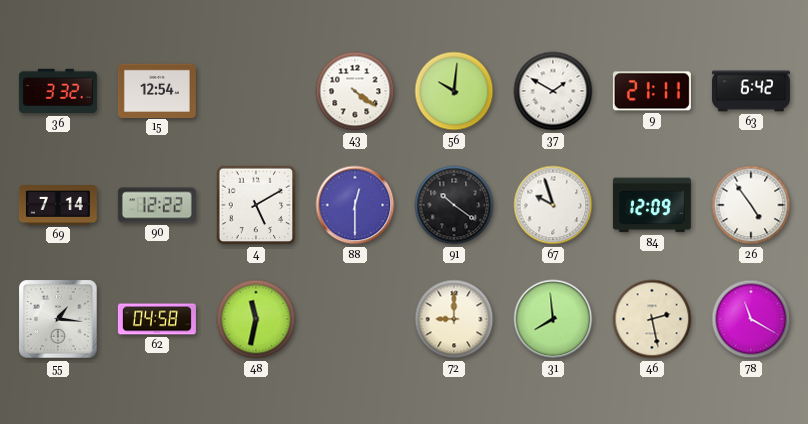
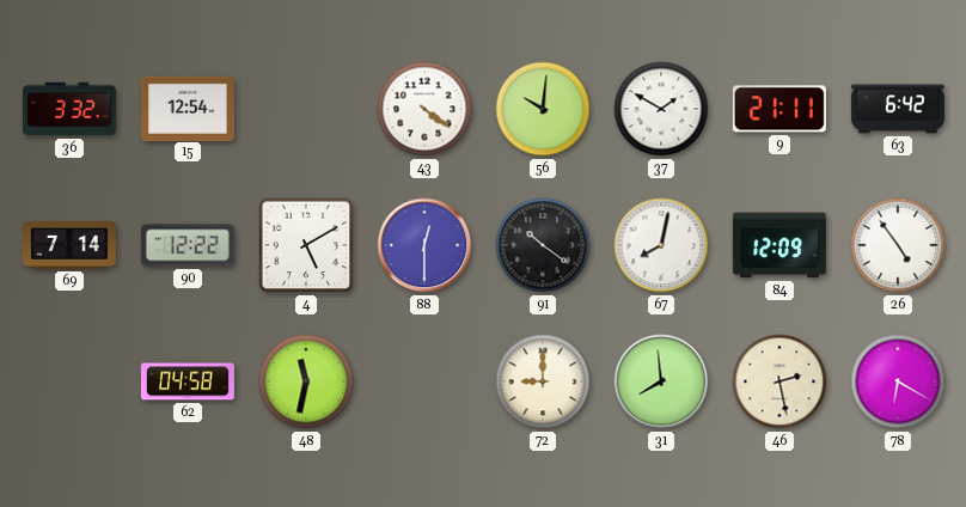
67: 9:57 -> 8:02
55: 1:16 -> none
78: 11:20 -> 6:20
